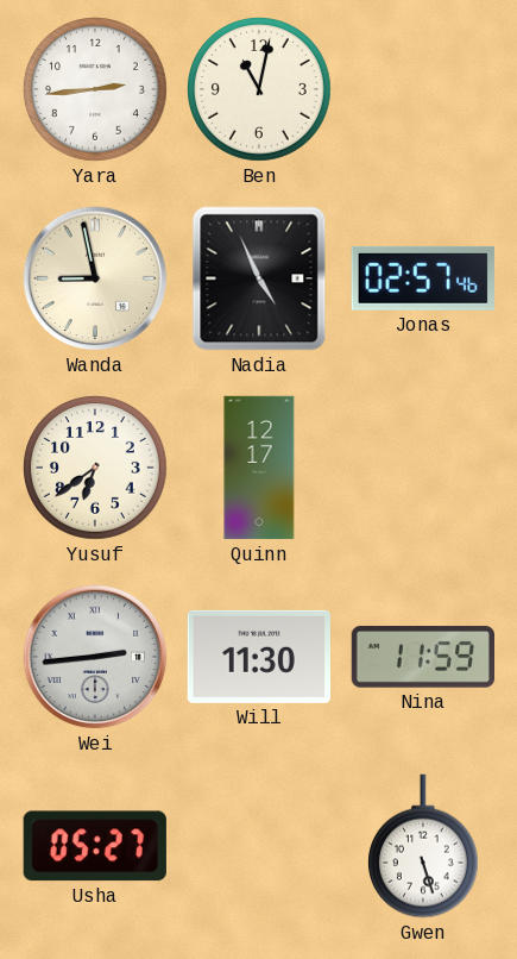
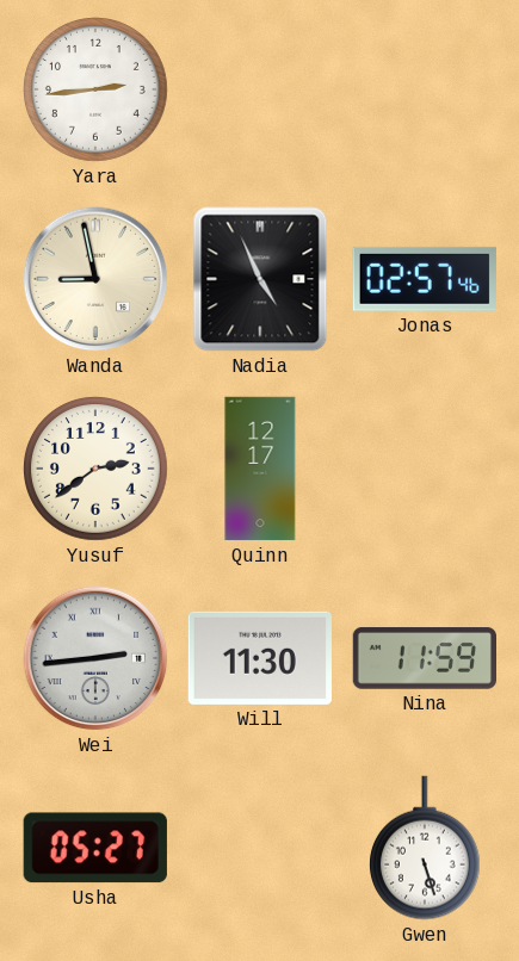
Ben: 11:02 -> none
Yusuf: 6:39 -> 2:39
